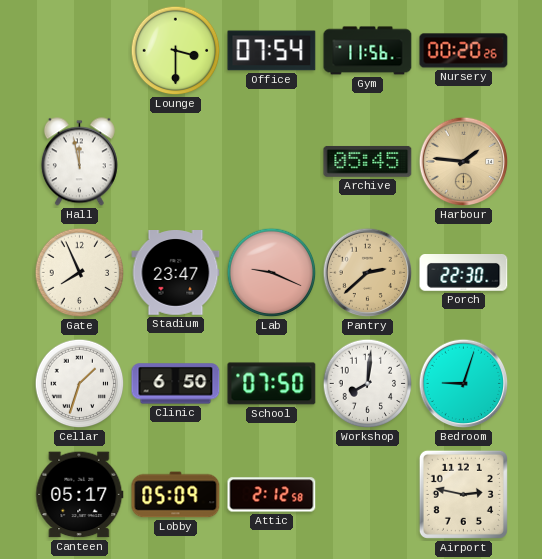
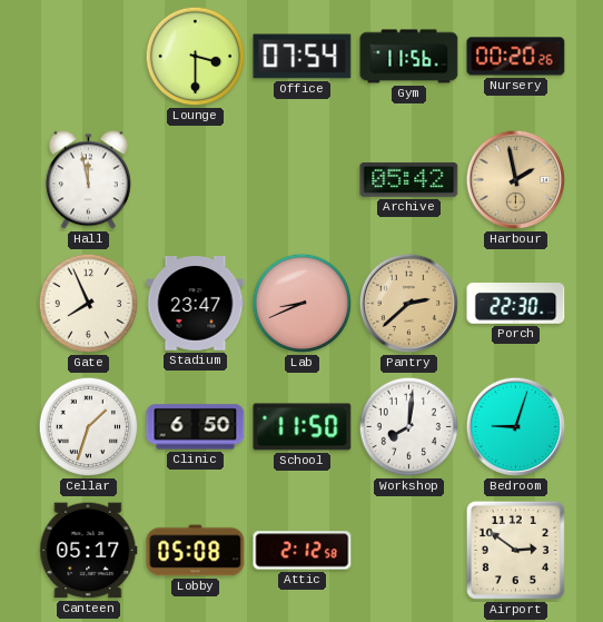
Archive: 05:45 -> 05:42
Harbour: 1:46 -> 1:58
Lab: 9:19 -> 8:41
School: 07:50 -> 11:50
Lobby: 05:09 -> 05:08
Airport: 2:47 -> 2:51
